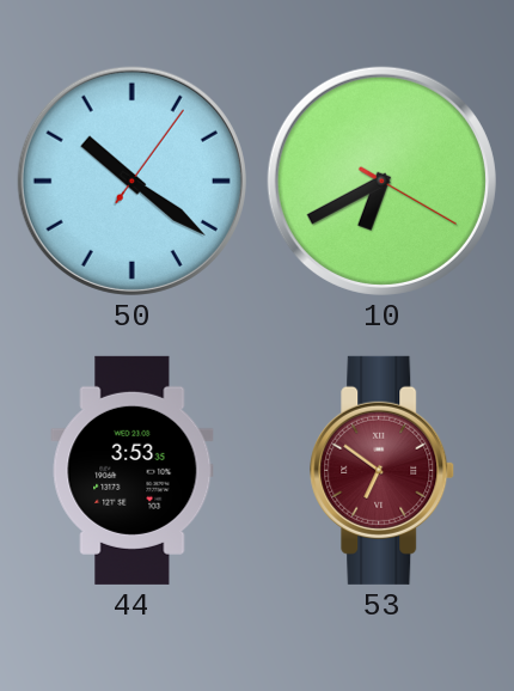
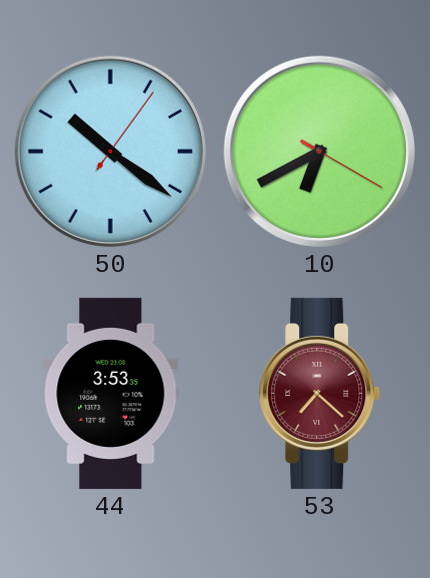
53: 6:51 -> 7:22
